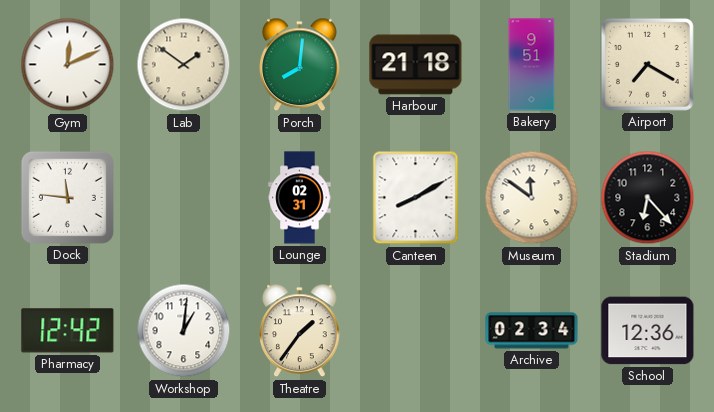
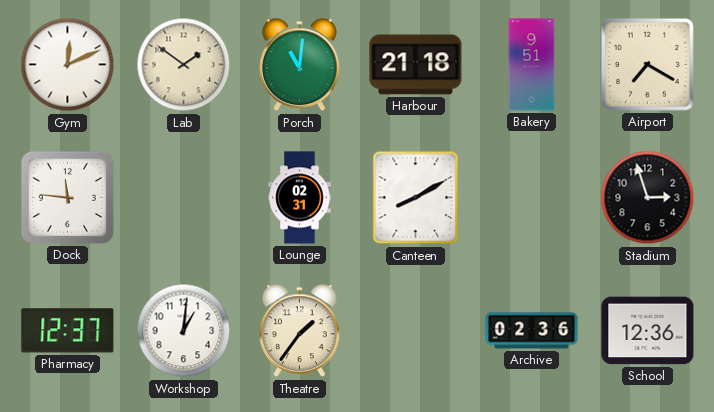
Porch: 8:01 -> 11:01
Museum: 11:51 -> none
Stadium: 6:23 -> 2:57
Pharmacy: 12:42 -> 12:37
Archive: 02:34 -> 02:36
